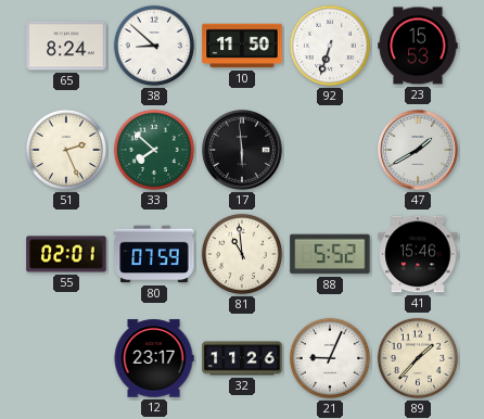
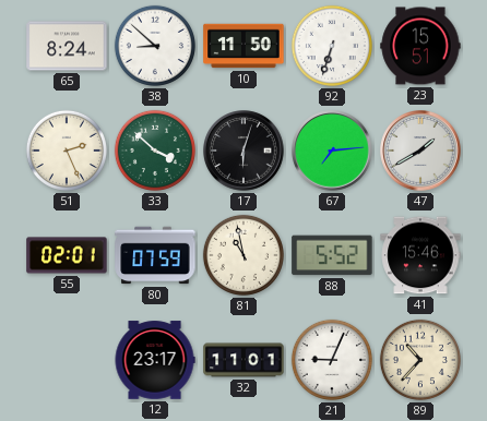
23: 15:53 -> 15:51
33: 7:52 -> 3:52
17: 5:59 -> 6:03
67: none -> 7:14
81: 10:59 -> 10:58
32: 11:26 -> 11:01
89: 1:37 -> 10:37
